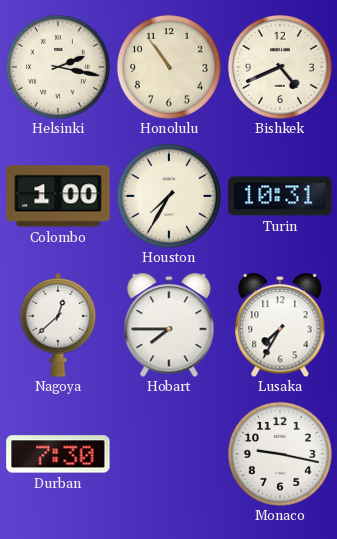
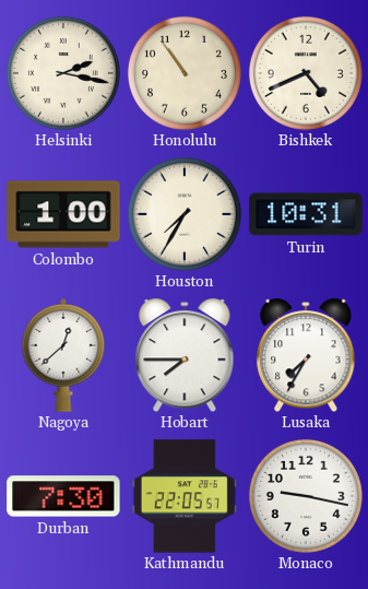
Kathmandu: none -> 22:05
